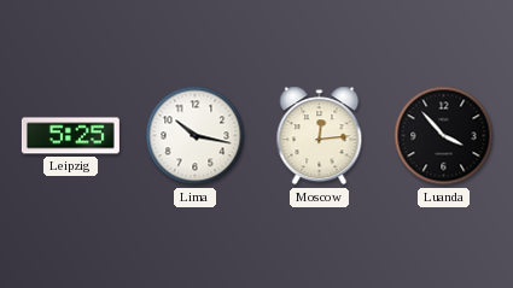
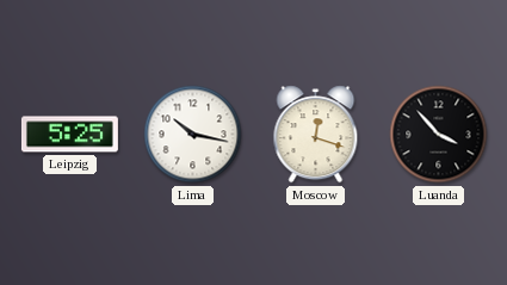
Moscow: 12:14 -> 12:18
